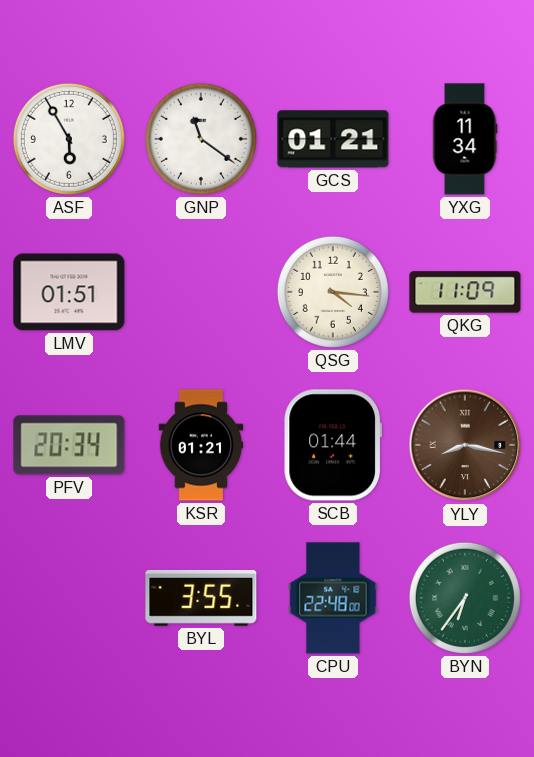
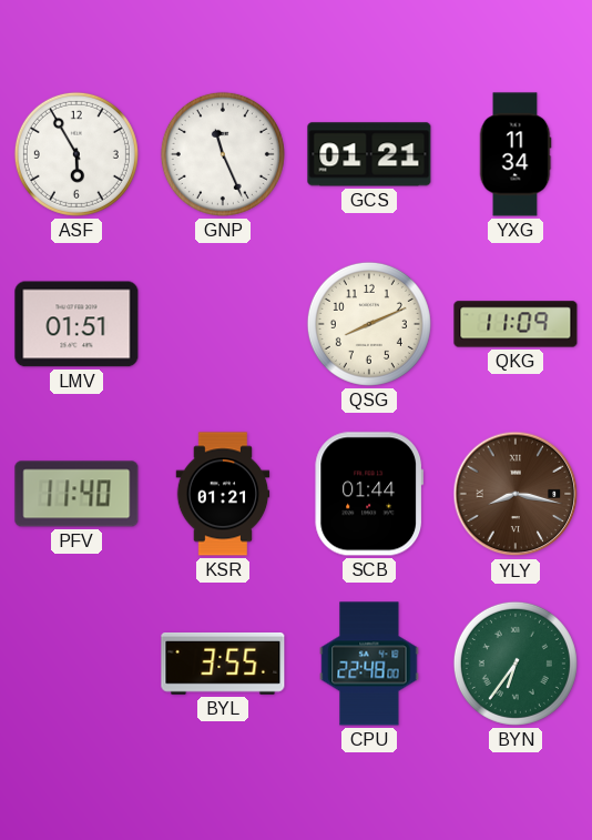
GNP: 11:21 -> 11:26
QSG: 4:16 -> 8:11
PFV: 20:34 -> 11:40
